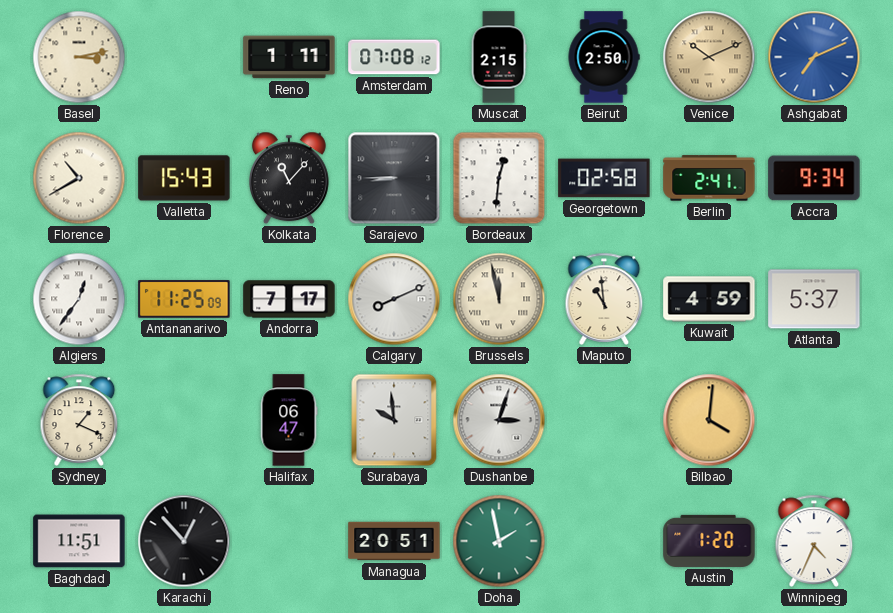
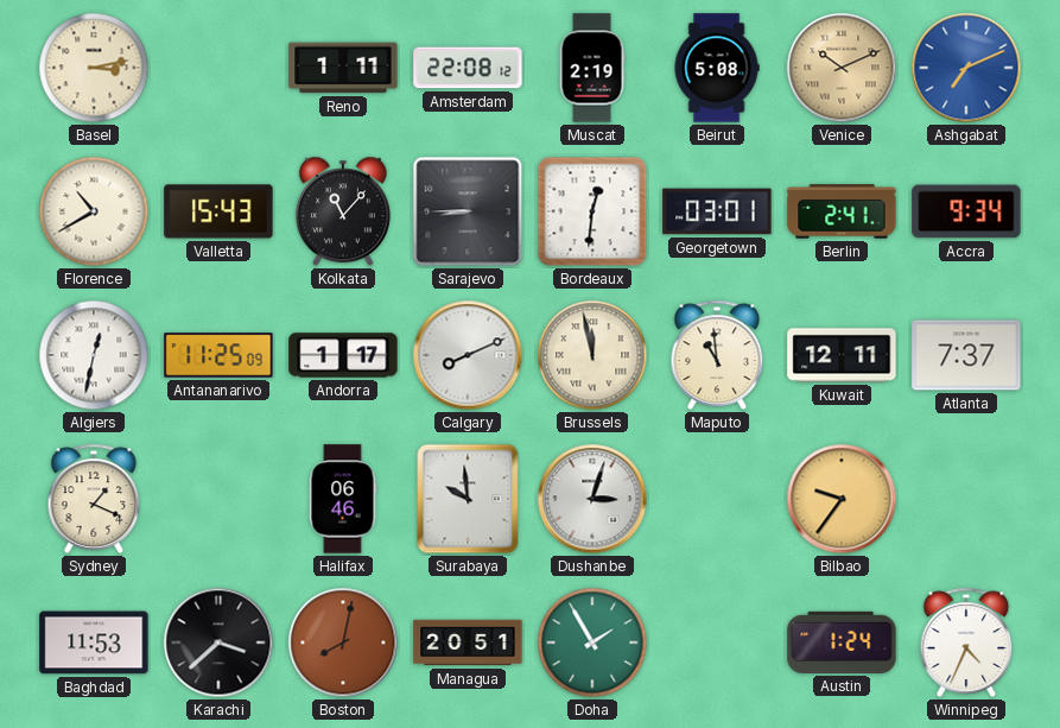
Amsterdam: 07:08 -> 22:08
Muscat: 2:15 -> 2:19
Beirut: 2:50 -> 5:08
Georgetown: 02:58 -> 03:01
Algiers: 12:36 -> 12:32
Andorra: 7:17 -> 1:17
Kuwait: 4:59 -> 12:11
Atlanta: 5:37 -> 7:37
Halifax: 06:47 -> 06:46
Bilbao: 4:01 -> 9:36
Baghdad: 11:51 -> 11:53
Karachi: 12:53 -> 3:38
Boston: none -> 8:02
Doha: 1:58 -> 1:55
Austin: 1:20 -> 1:24
